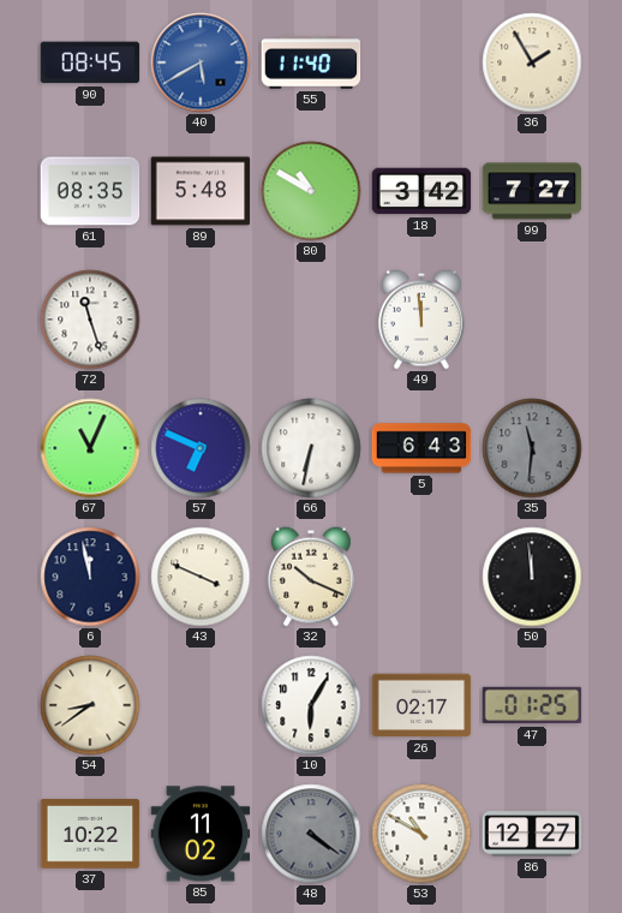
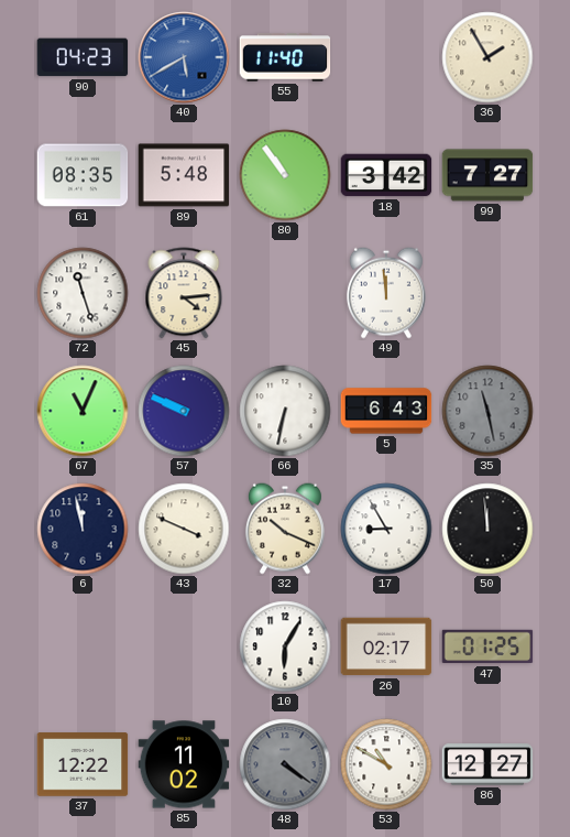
90: 08:45 -> 04:23
80: 10:50 -> 10:54
45: none -> 4:14
57: 6:49 -> 9:49
35: 11:31 -> 11:28
17: none -> 8:55
54: 8:39 -> none
37: 10:22 -> 12:22
